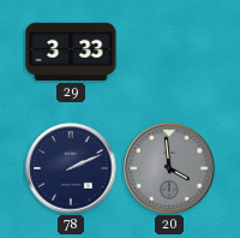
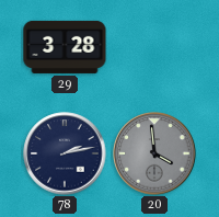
29: 3:33 -> 3:28
78: 2:11 -> 2:13
